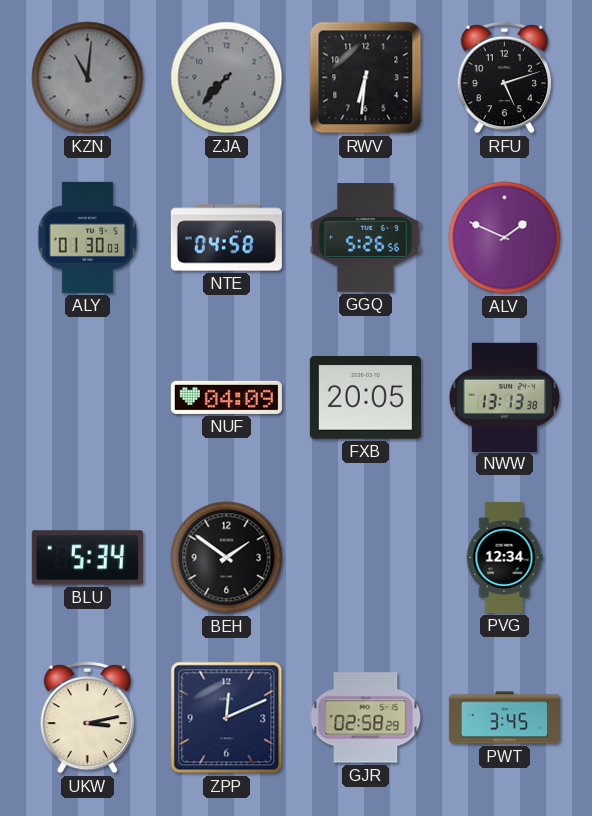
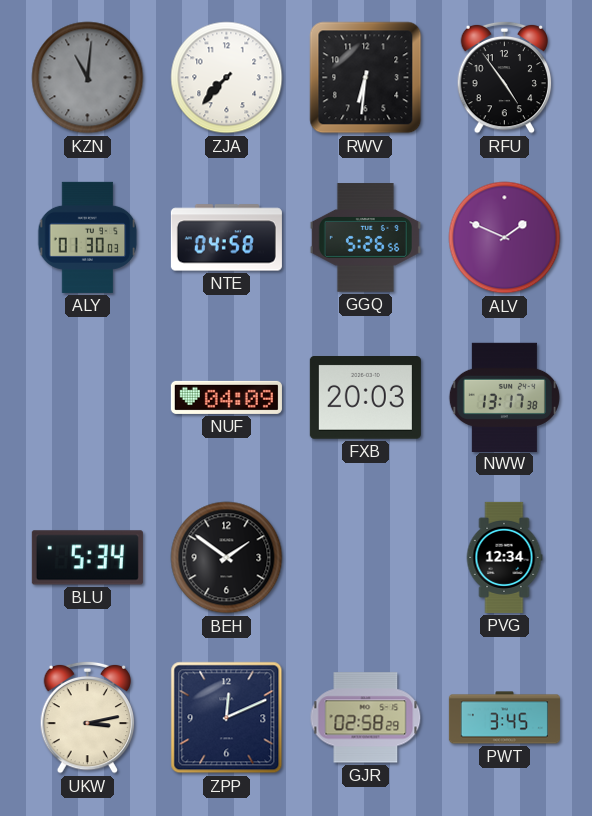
ZJA dial: grey -> white
RFU: 5:12 -> 4:54
FXB: 20:05 -> 20:03
NWW: 13:13 -> 13:17
